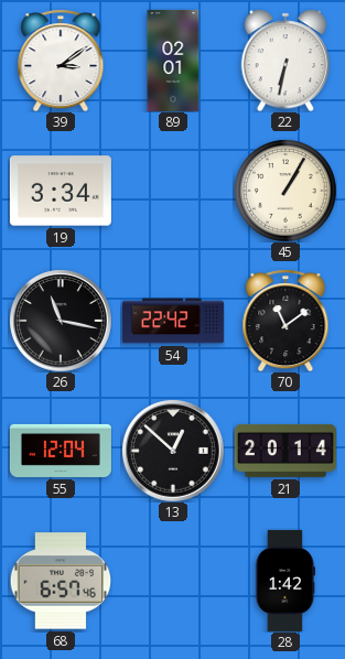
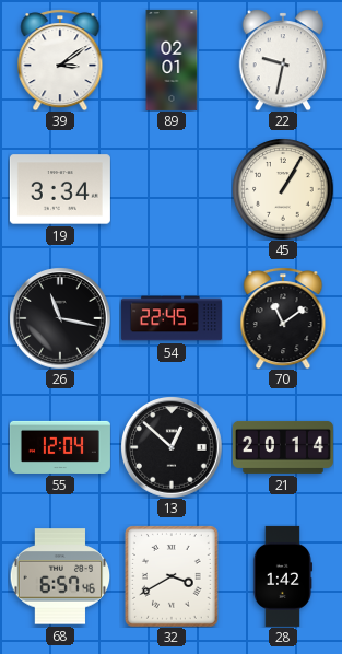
22: 6:32 -> 9:32
54: 22:42 -> 22:45
32: none -> 3:40
